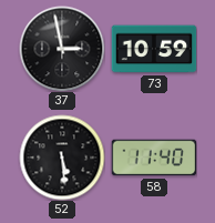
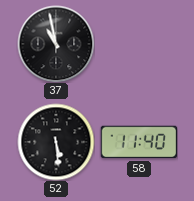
37: 2:58 -> 10:58
73: 10:59 -> none
